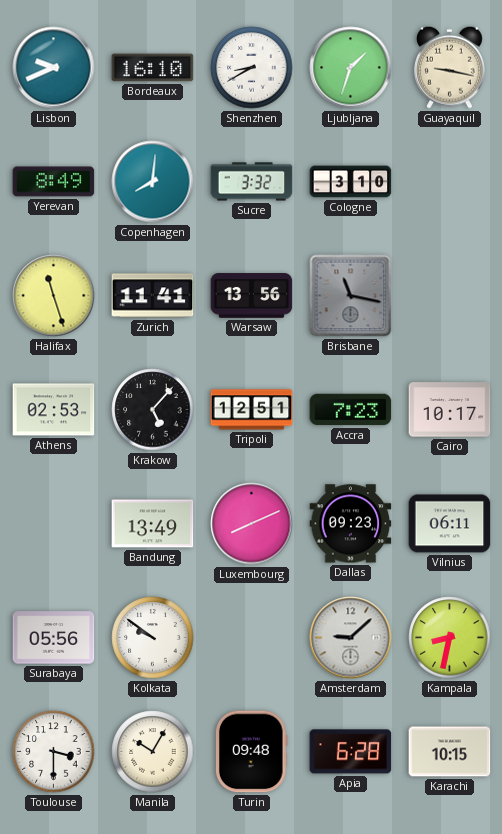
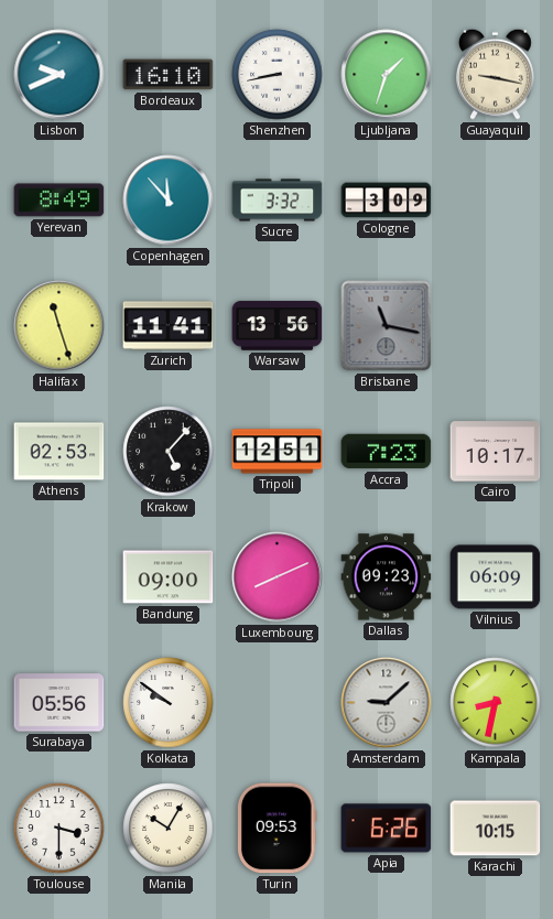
Shenzhen: 8:40 -> 8:43
Copenhagen: 8:01 -> 11:53
Cologne: 3:10 -> 3:09
Bandung: 13:49 -> 09:00
Vilnius: 06:11 -> 06:09
Turin: 09:48 -> 09:53
Apia: 6:28 -> 6:26
